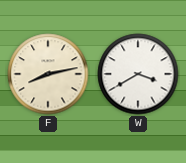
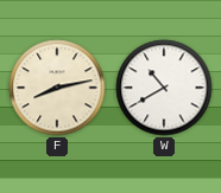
W: 3:40 -> 10:40
